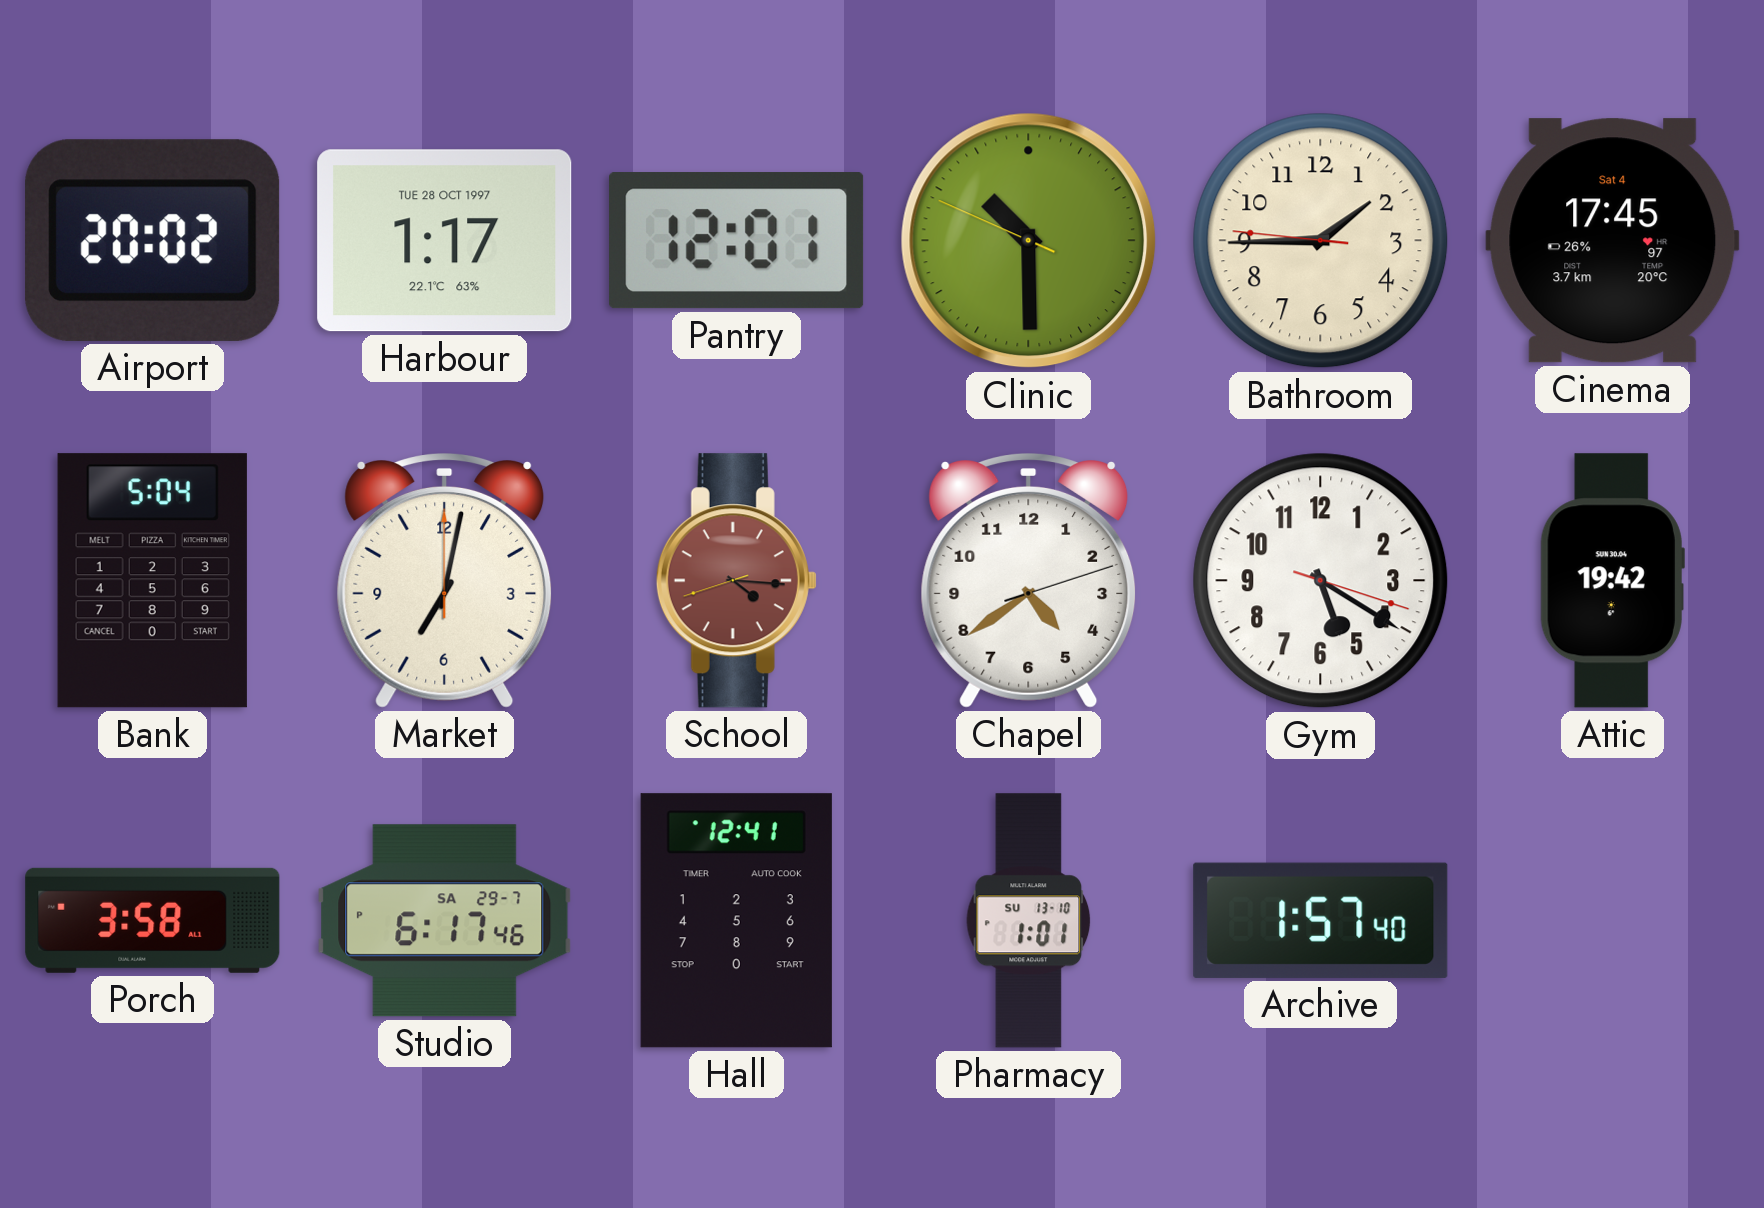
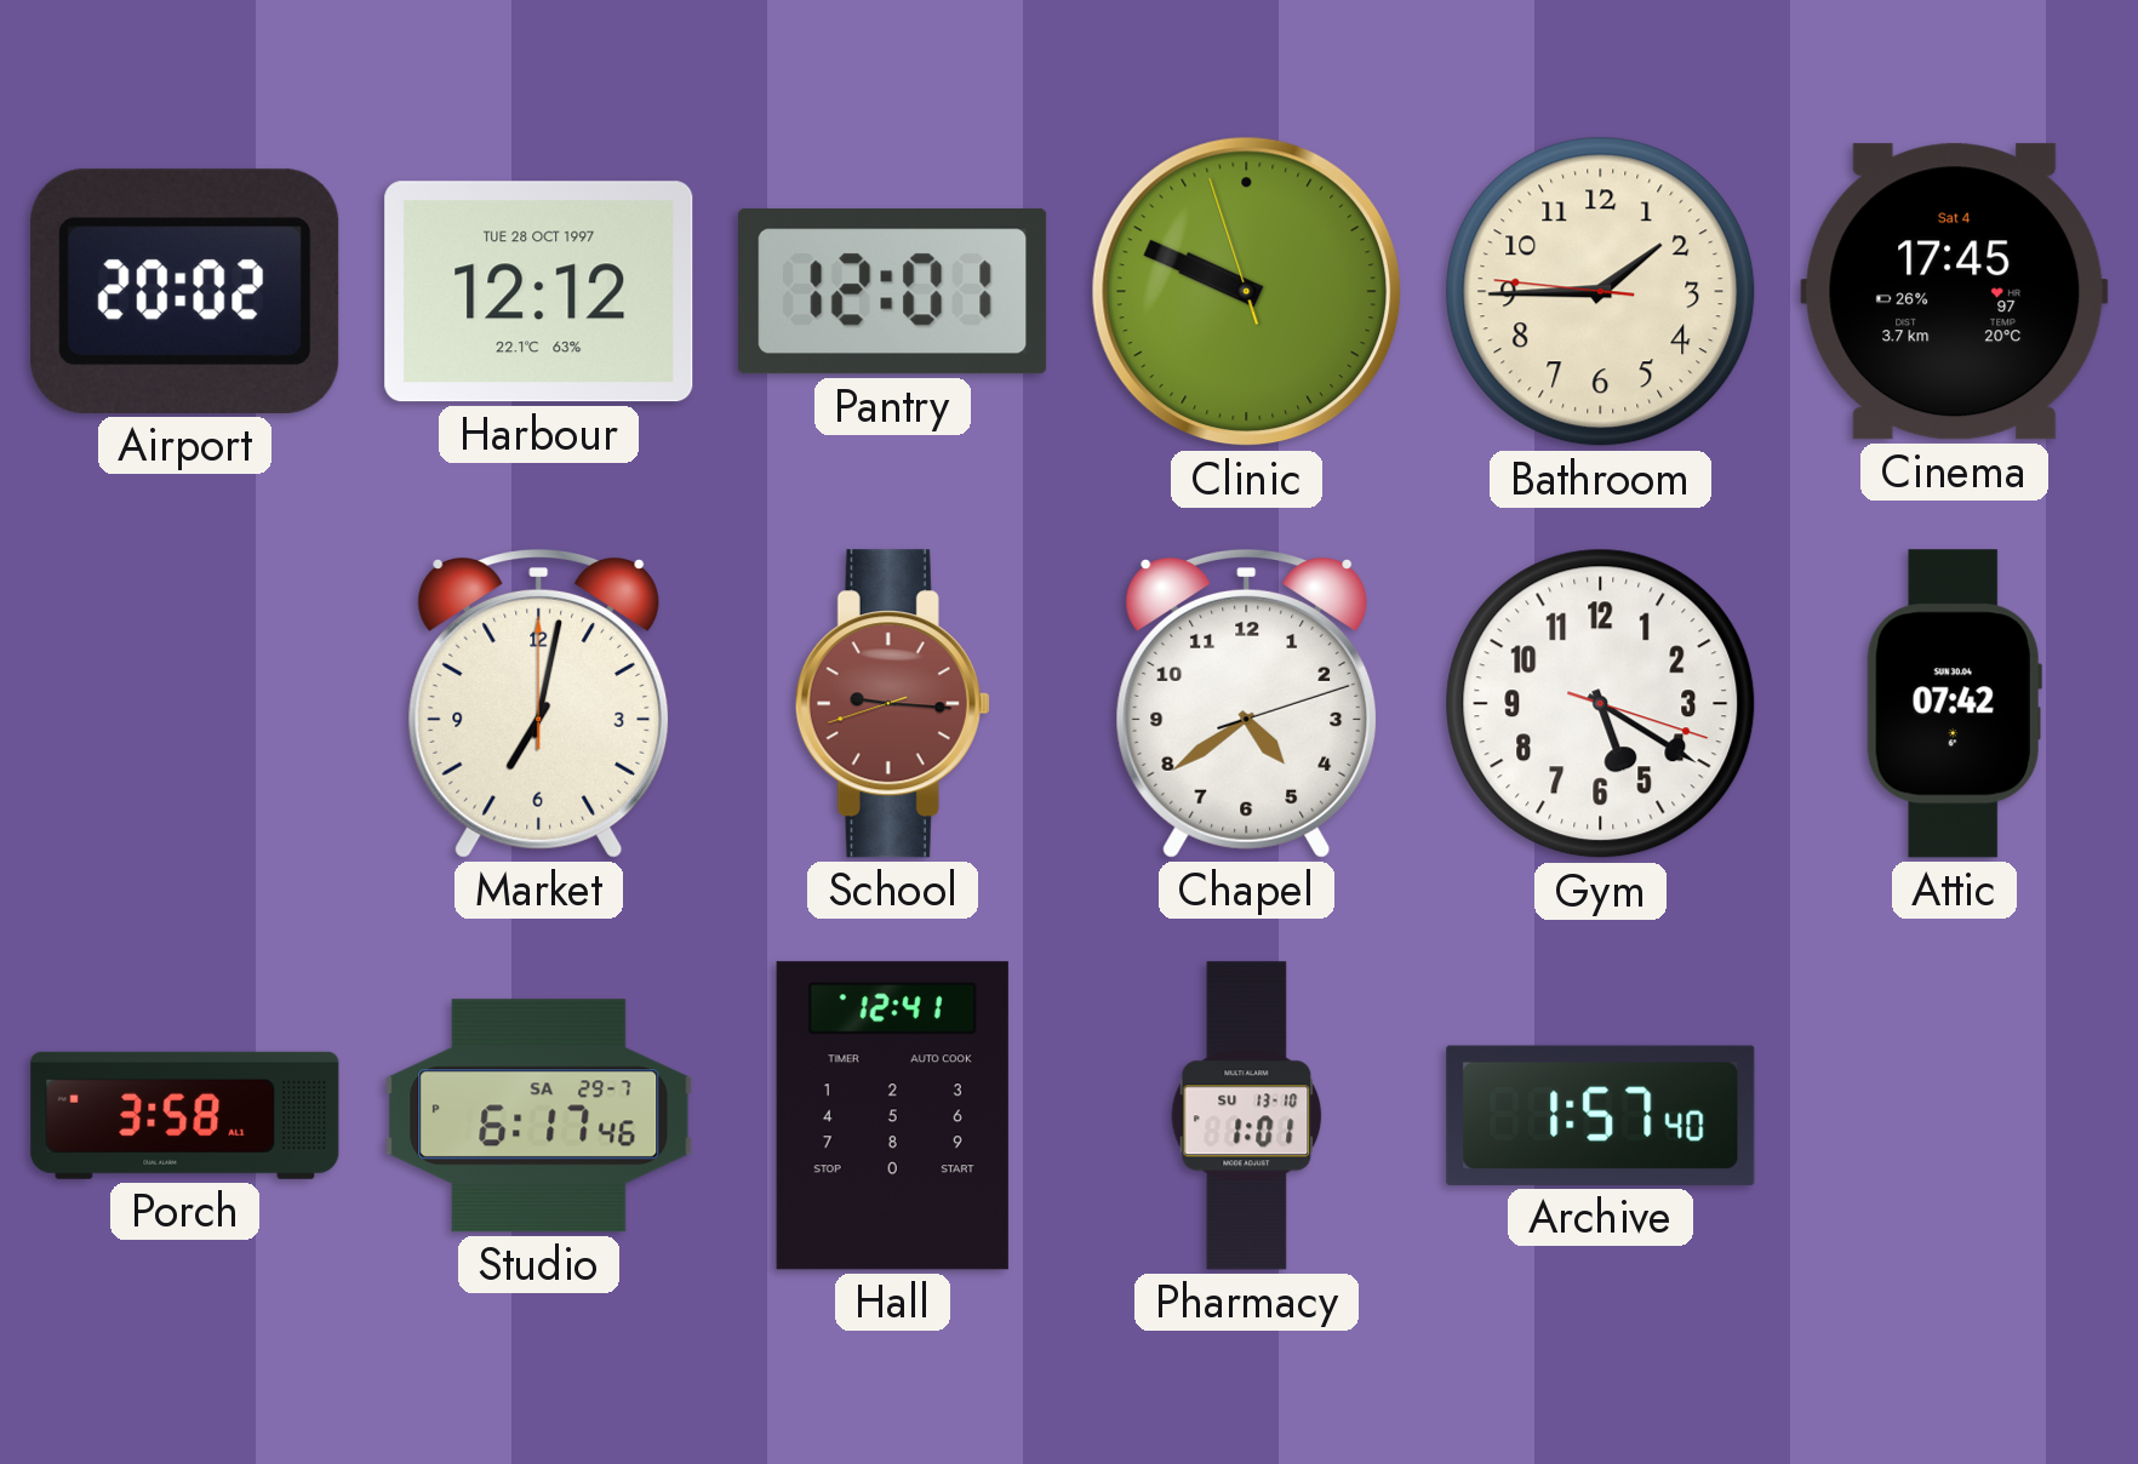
Harbour: 1:17 -> 12:12
Clinic: 10:29 -> 9:48
Bank: 5:04 -> none
School: 4:15 -> 9:15
Attic: 19:42 -> 07:42
